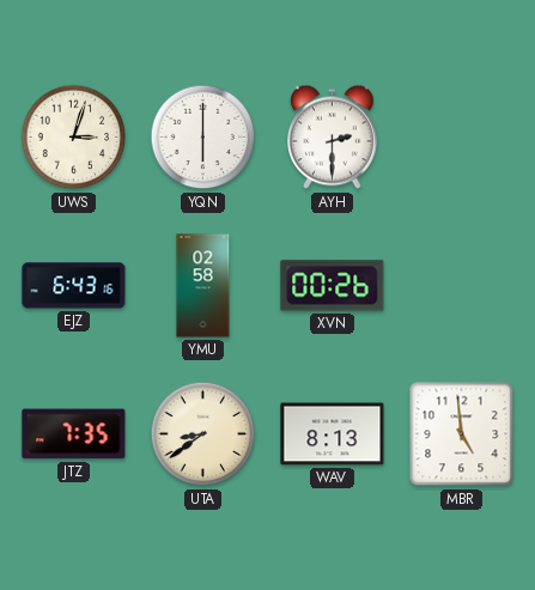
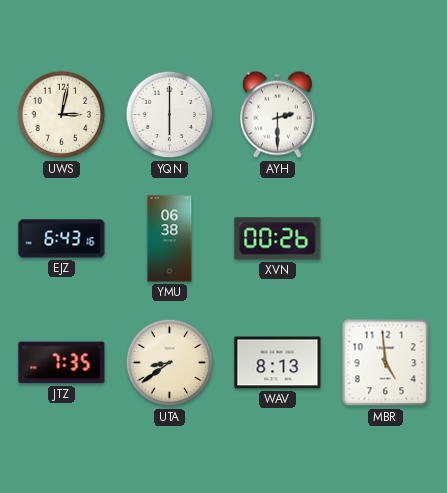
UWS: 3:03 -> 3:02
YMU: 02:58 -> 06:38
